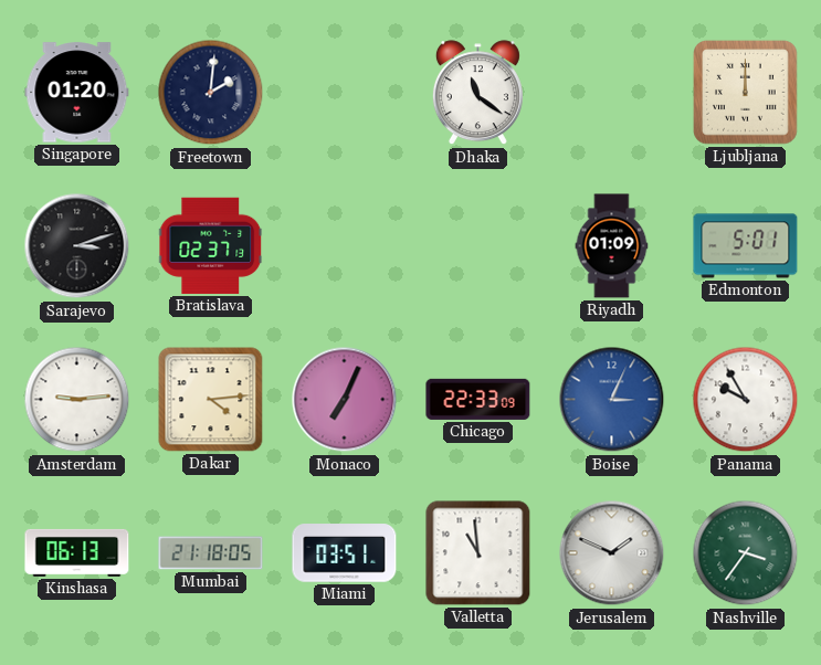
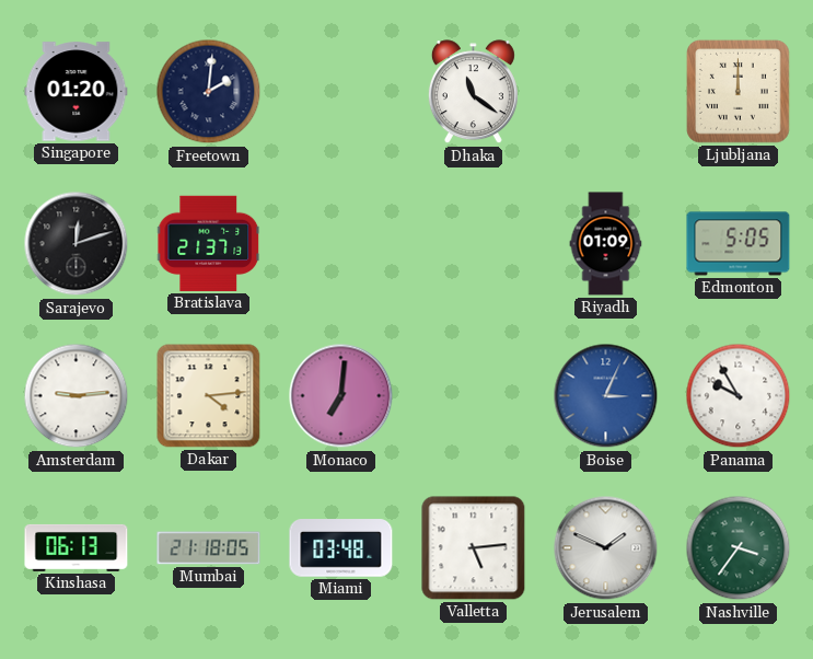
Sarajevo: 3:12 -> 12:12
Bratislava: 02:37 -> 21:37
Edmonton: 5:01 -> 5:05
Monaco: 7:04 -> 7:01
Chicago: 22:33 -> none
Miami: 03:51 -> 03:48
Valletta: 10:59 -> 5:14
